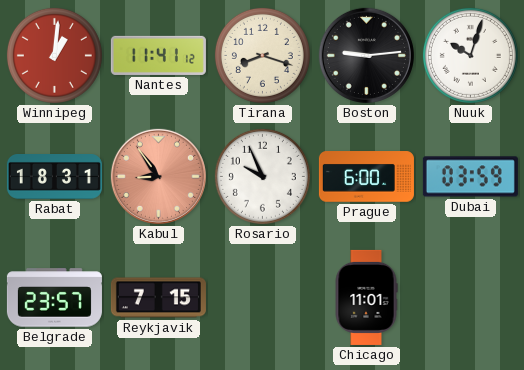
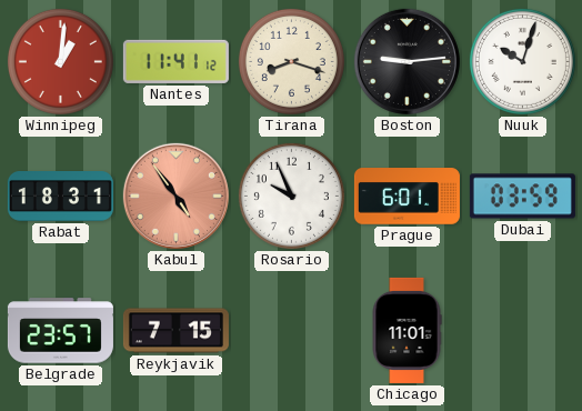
Kabul: 8:54 -> 4:54
Prague: 6:00 -> 6:01
